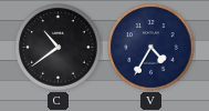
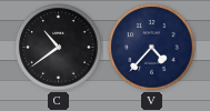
V: 4:35 -> 4:37
